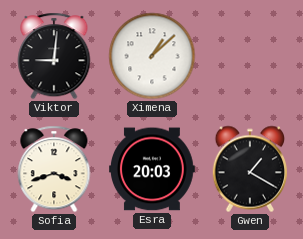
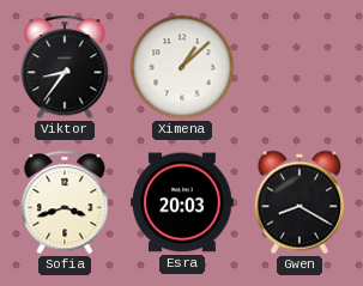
Viktor: 9:01 -> 8:36
Gwen: 1:20 -> 8:20
